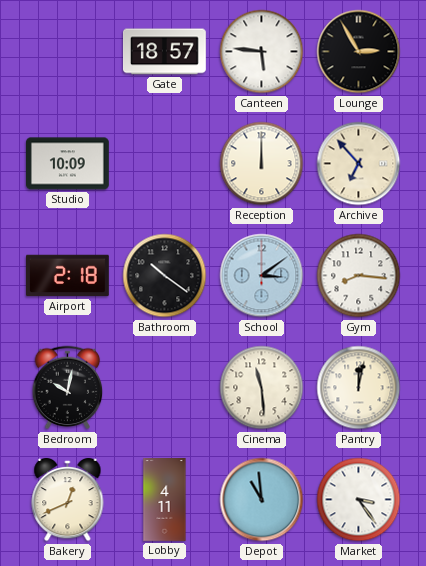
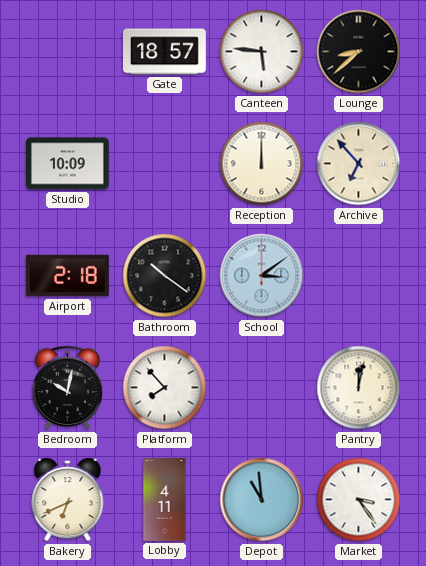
Lounge: 2:55 -> 8:38
Gym: 8:16 -> none
Platform: none -> 7:53
Cinema: 11:29 -> none
Bakery: 12:41 -> 6:41
